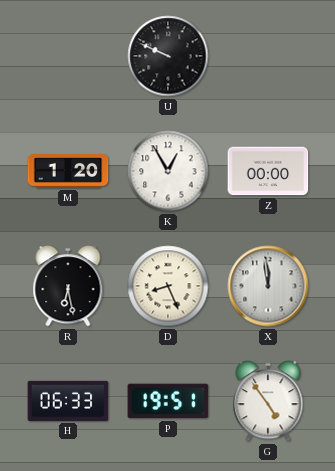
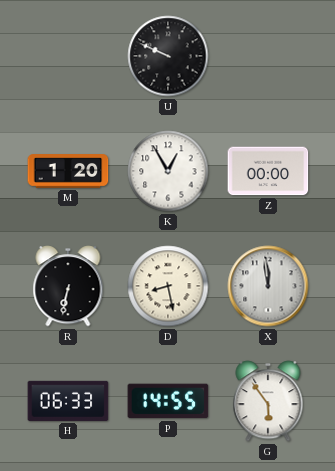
R: 6:28 -> 6:32
D: 8:26 -> 8:28
P: 19:51 -> 14:55
G: 4:54 -> 5:54
